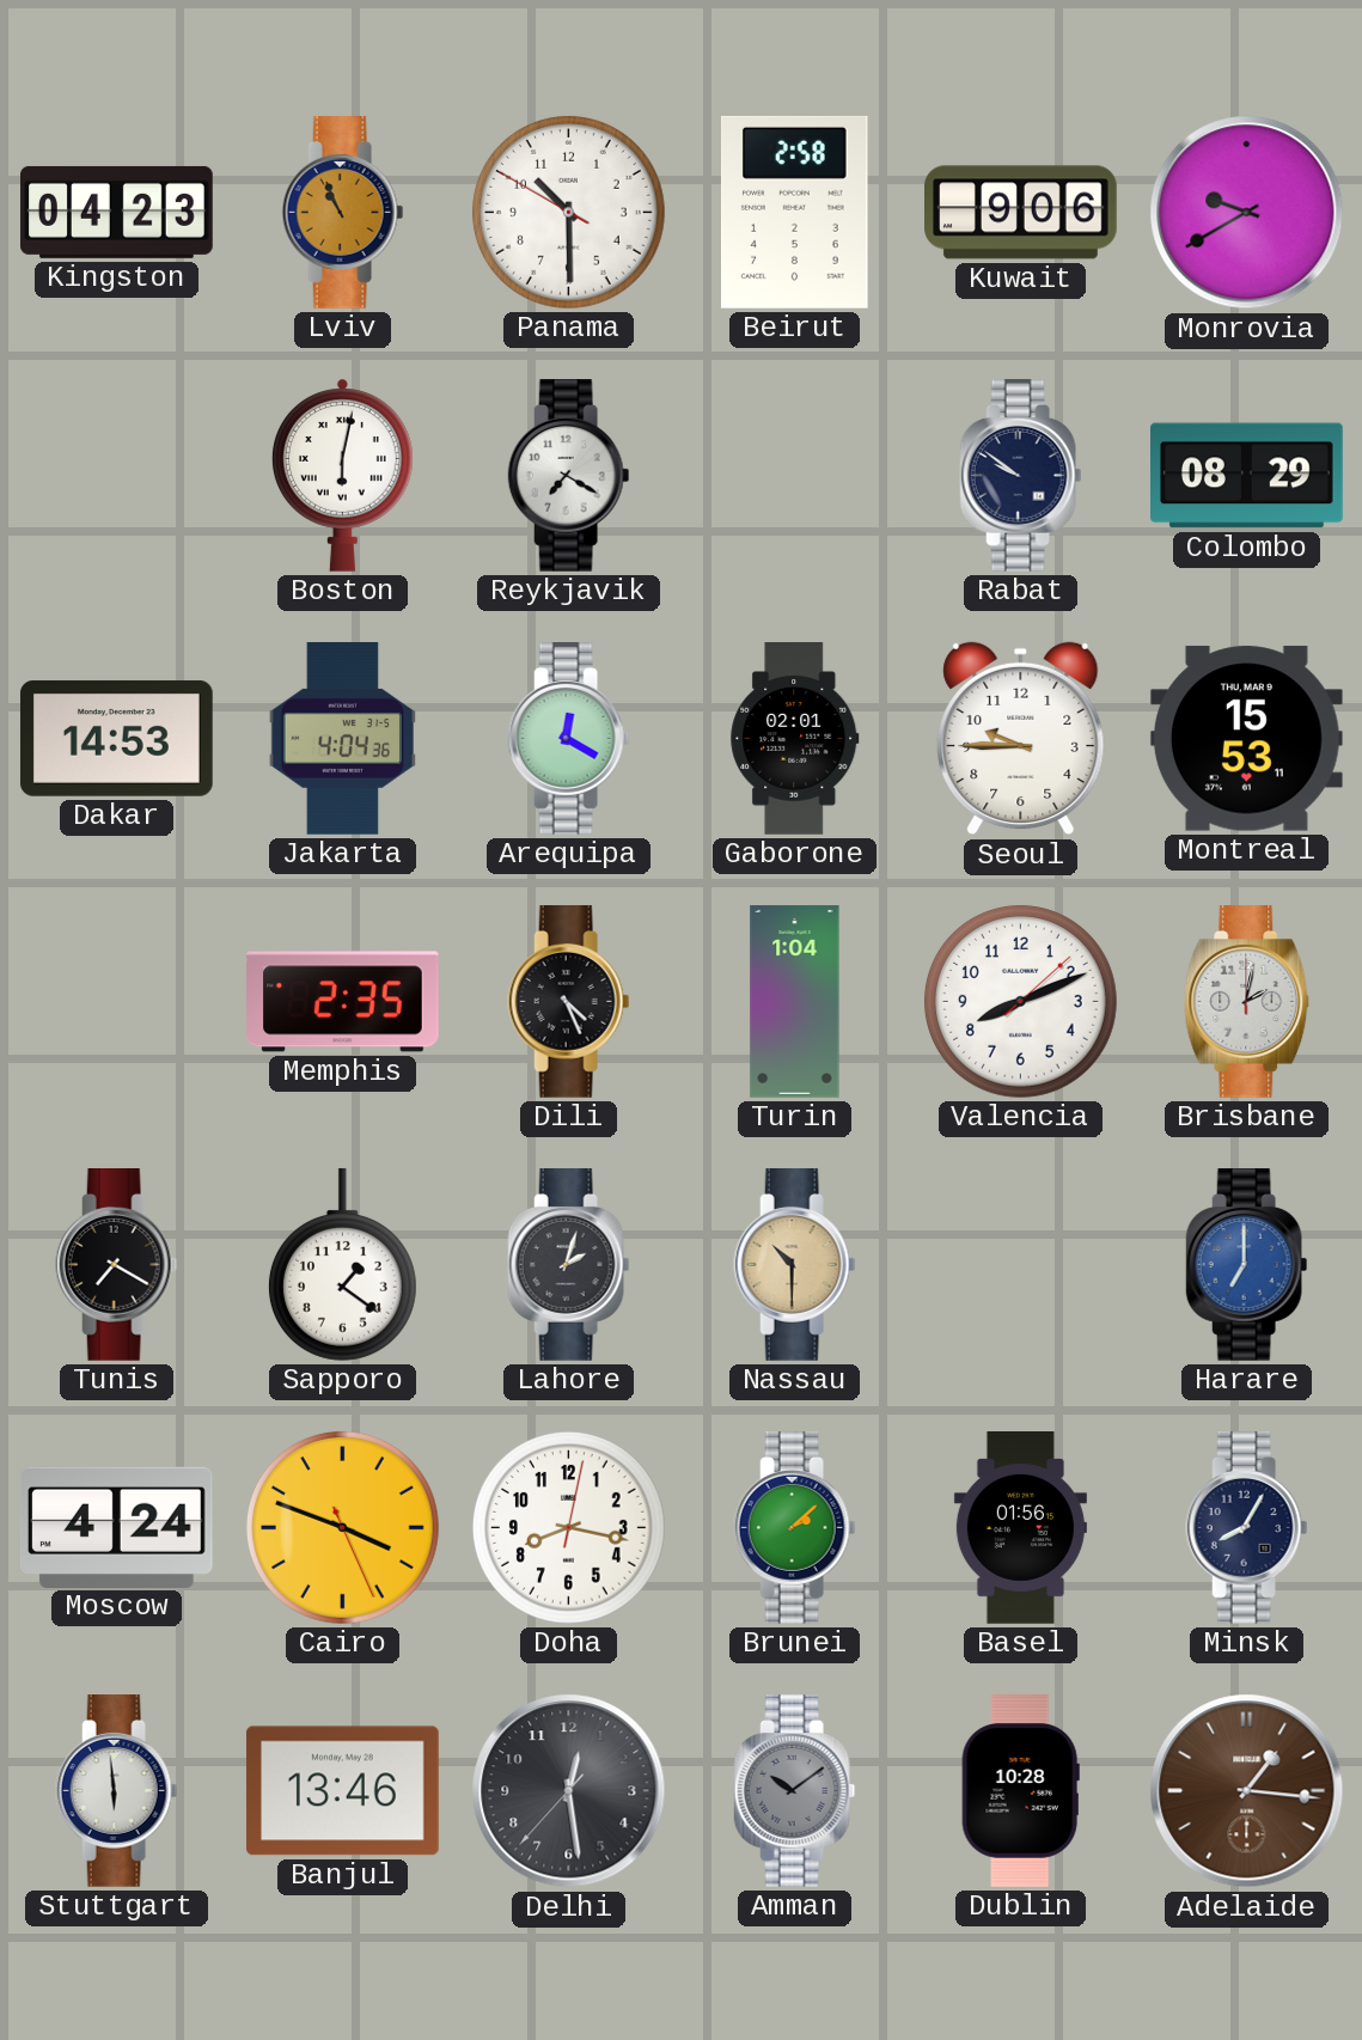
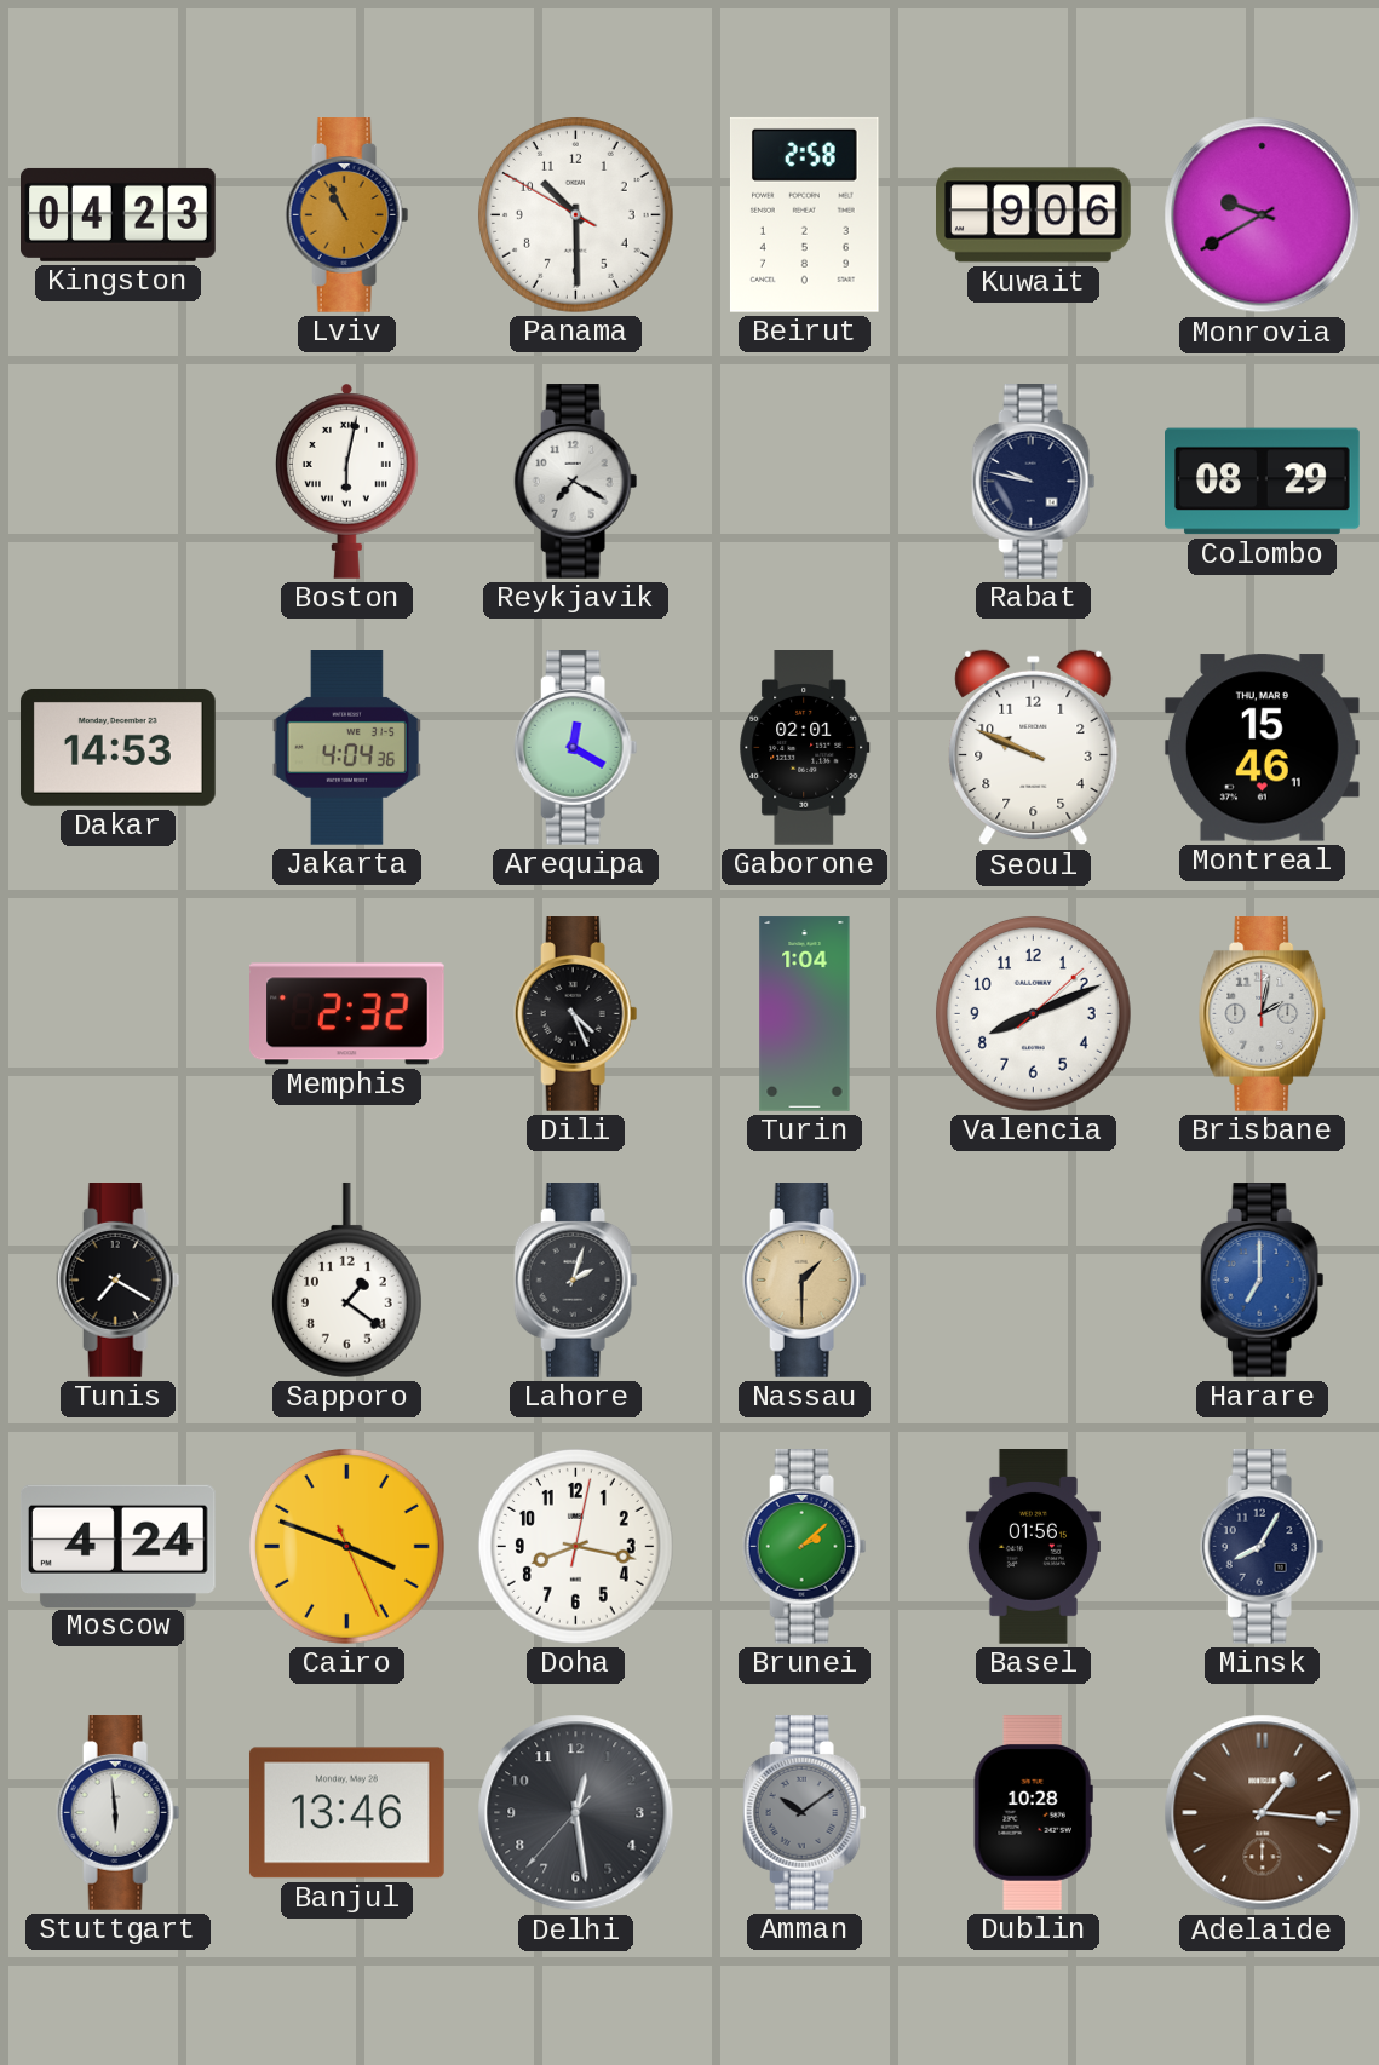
Rabat: 9:51 -> 9:47
Seoul: 9:45 -> 9:49
Montreal: 15:53 -> 15:46
Memphis: 2:35 -> 2:32
Nassau: 10:30 -> 1:30
